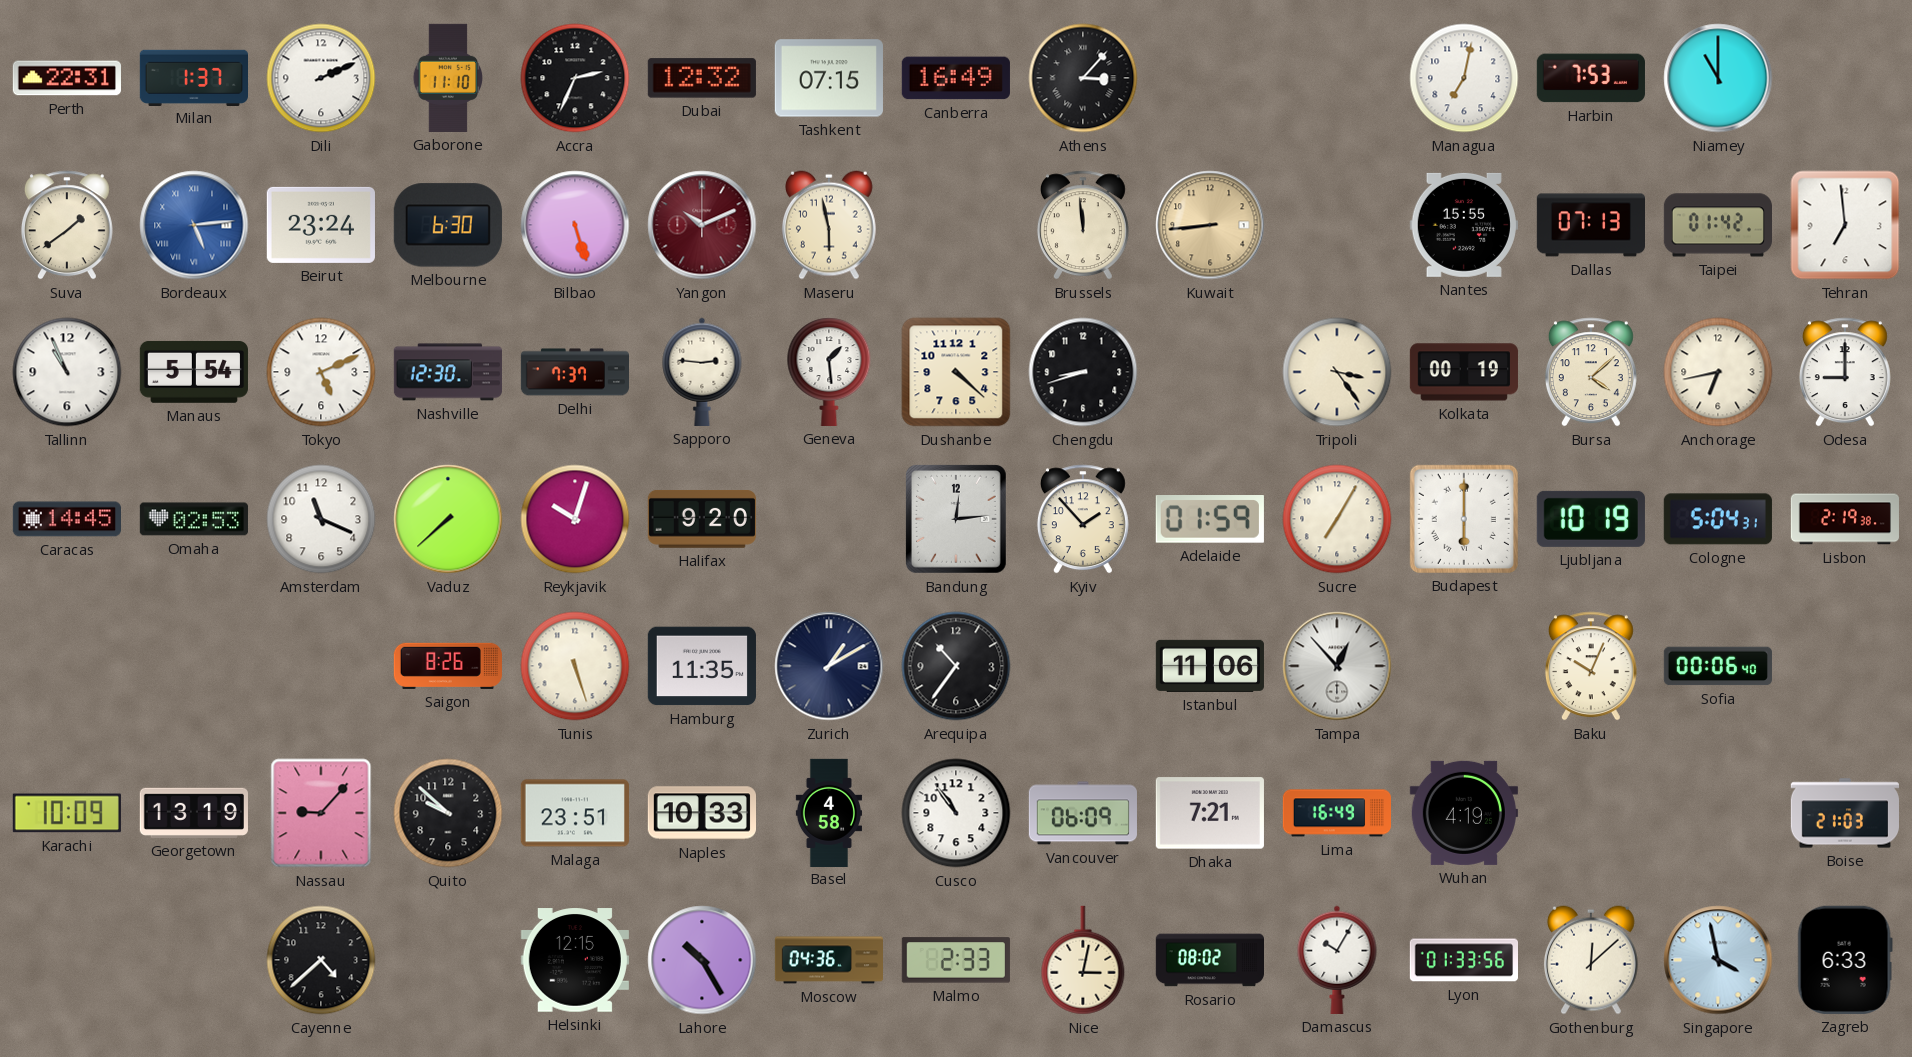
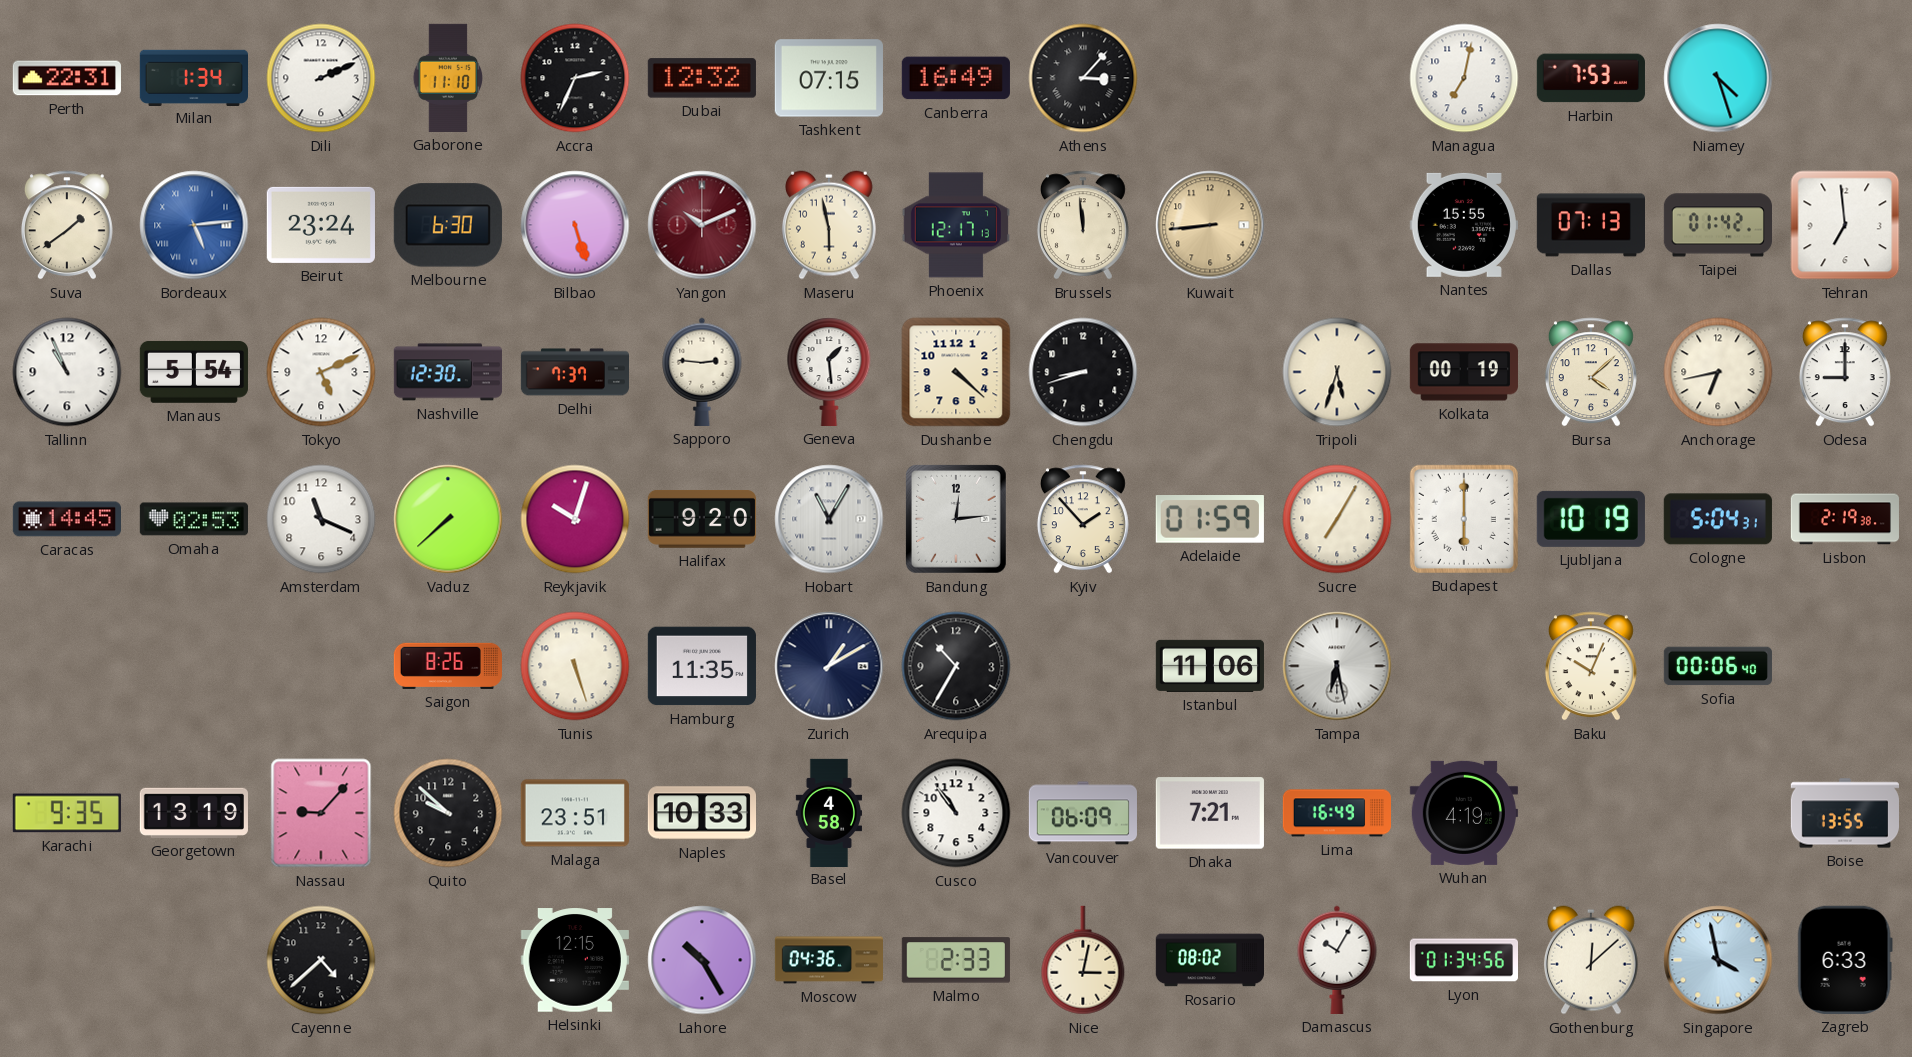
Milan: 1:37 -> 1:34
Niamey: 11:00 -> 4:27
Phoenix: none -> 12:17
Tripoli: 3:24 -> 5:33
Hobart: none -> 11:05
Arequipa: 10:36 -> 10:35
Tampa: 12:53 -> 6:28
Karachi: 10:09 -> 9:35
Boise: 21:03 -> 13:55
Lyon: 01:33 -> 01:34
